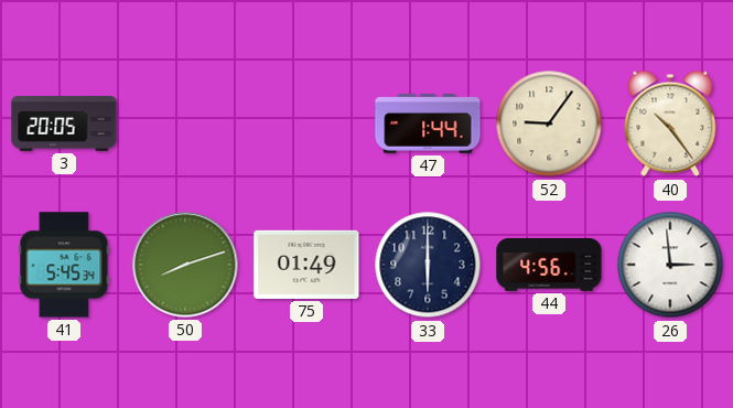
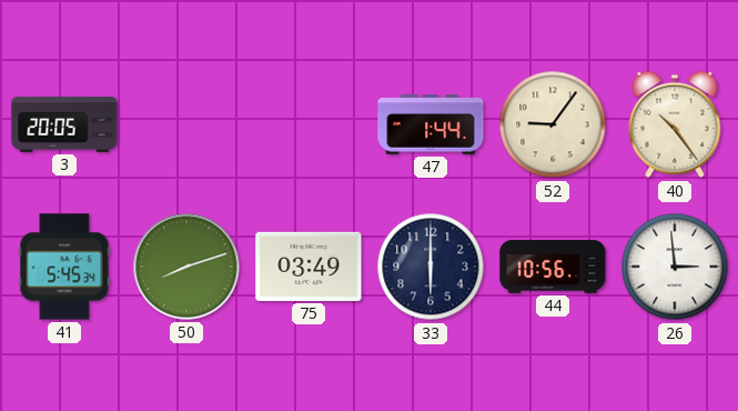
75: 01:49 -> 03:49
44: 4:56 -> 10:56
